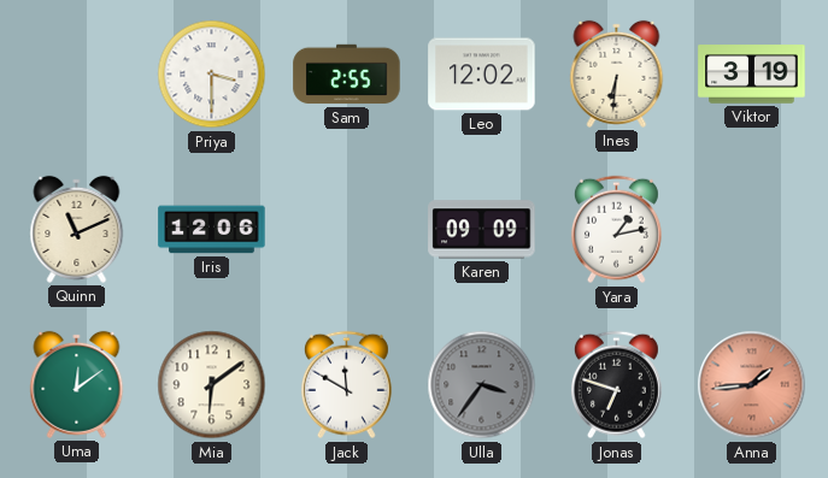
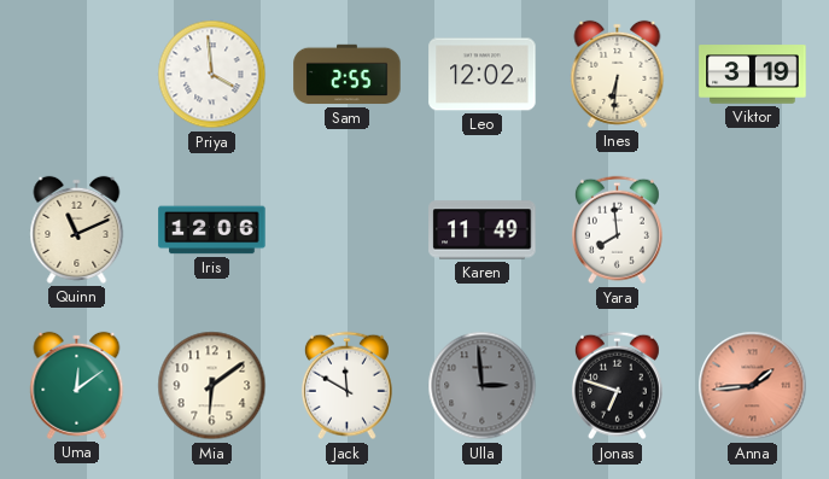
Priya: 3:30 -> 3:59
Karen: 09:09 -> 11:49
Yara: 1:13 -> 7:59
Ulla: 3:36 -> 2:59
